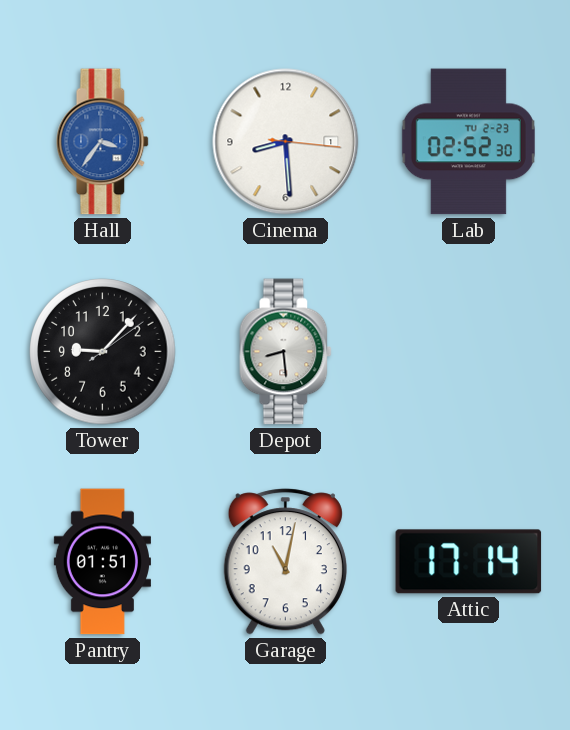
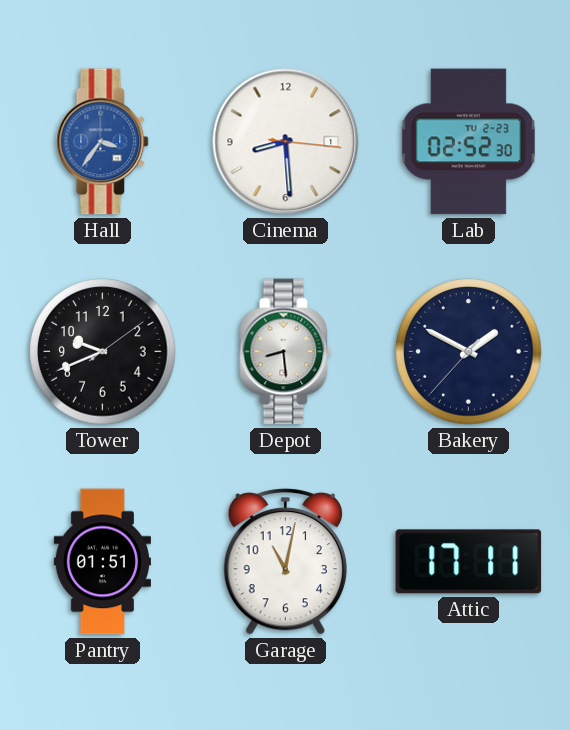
Tower: 9:07 -> 9:41
Bakery: none -> 1:49
Attic: 17:14 -> 17:11
